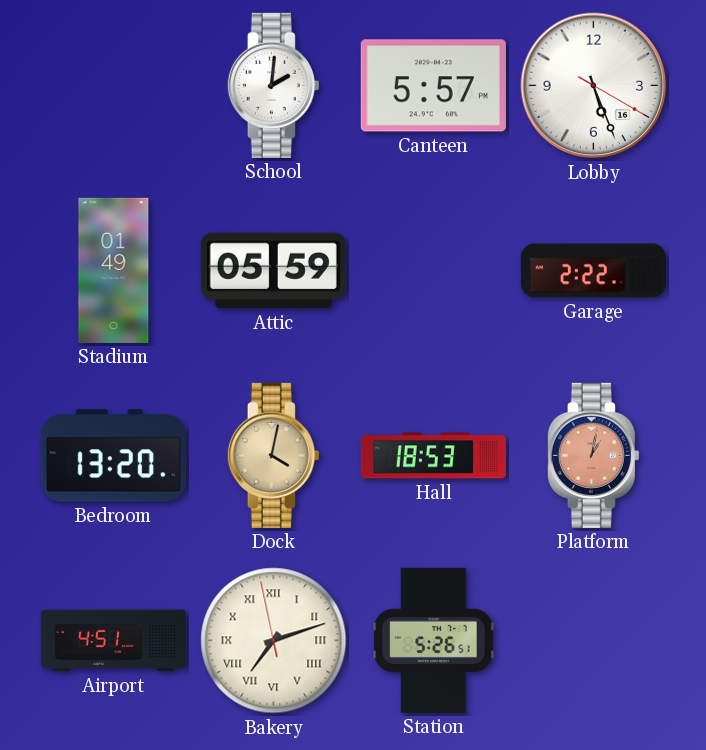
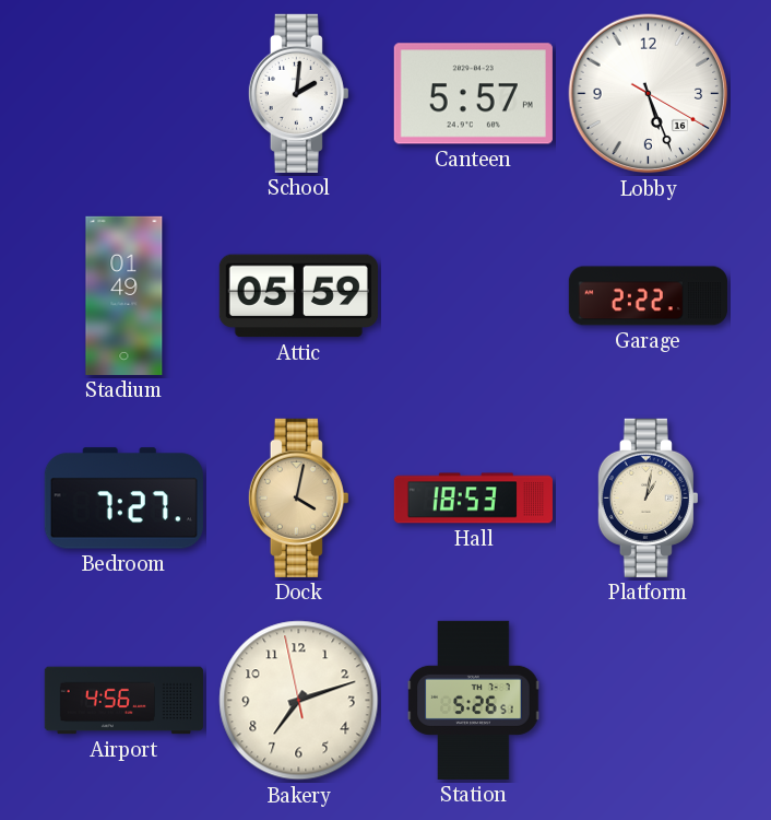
Bedroom: 13:20 -> 7:27
Platform dial: salmon -> cream
Airport: 4:51 -> 4:56
Bakery numerals: Roman -> Arabic
